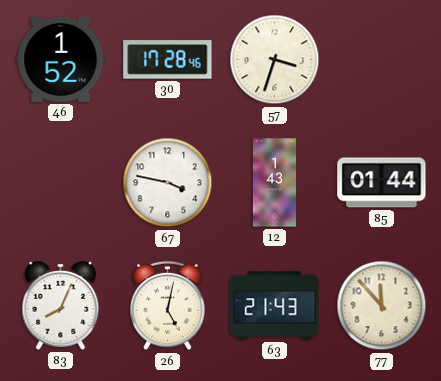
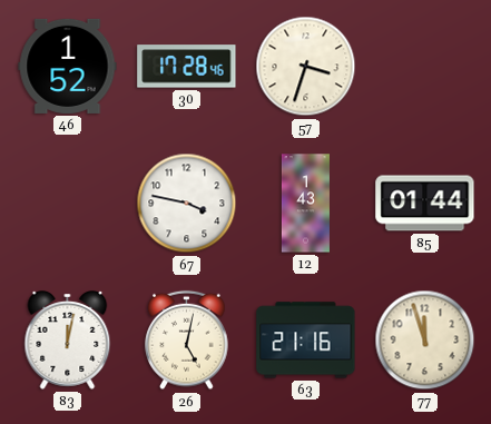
83: 8:04 -> 12:02
63: 21:43 -> 21:16
77: 11:53 -> 11:57
